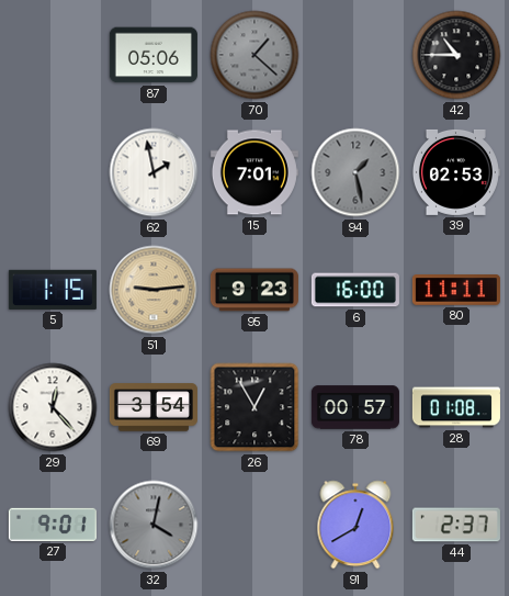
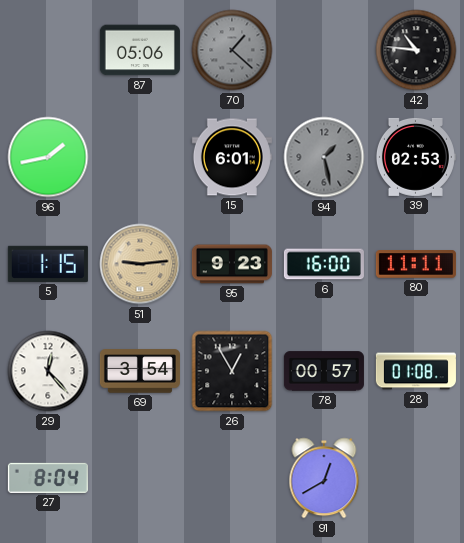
42: 10:45 -> 10:46
96: none -> 1:43
62: 1:58 -> none
15: 7:01 -> 6:01
27: 9:01 -> 8:04
32: 4:02 -> none
44: 2:37 -> none
